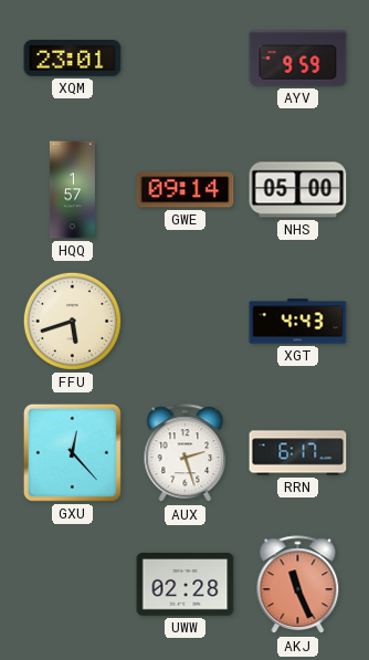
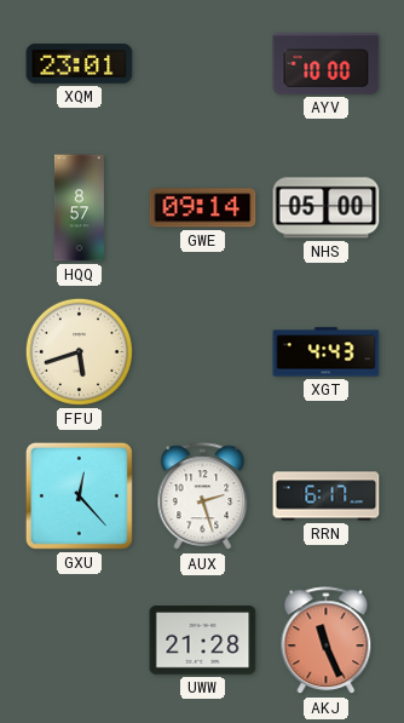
AYV: 9:59 -> 10:00
HQQ: 1:57 -> 8:57
UWW: 02:28 -> 21:28
